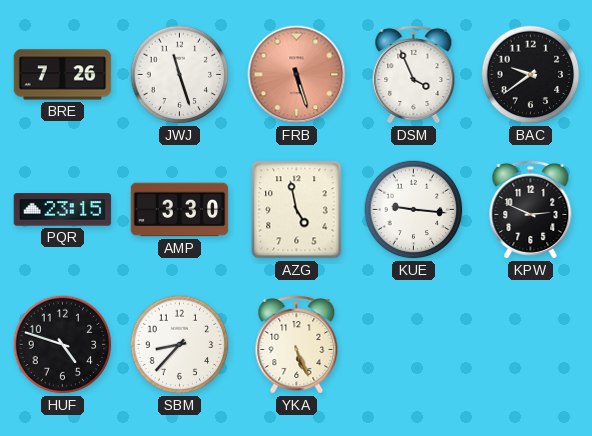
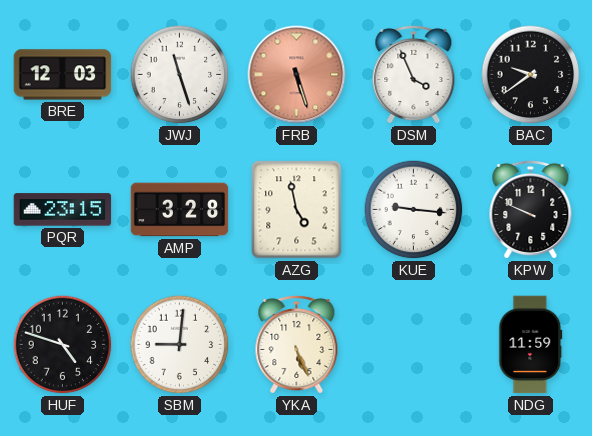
BRE: 7:26 -> 12:03
AMP: 3:30 -> 3:28
KPW: 2:49 -> 9:49
SBM: 8:37 -> 9:01
NDG: none -> 11:59
